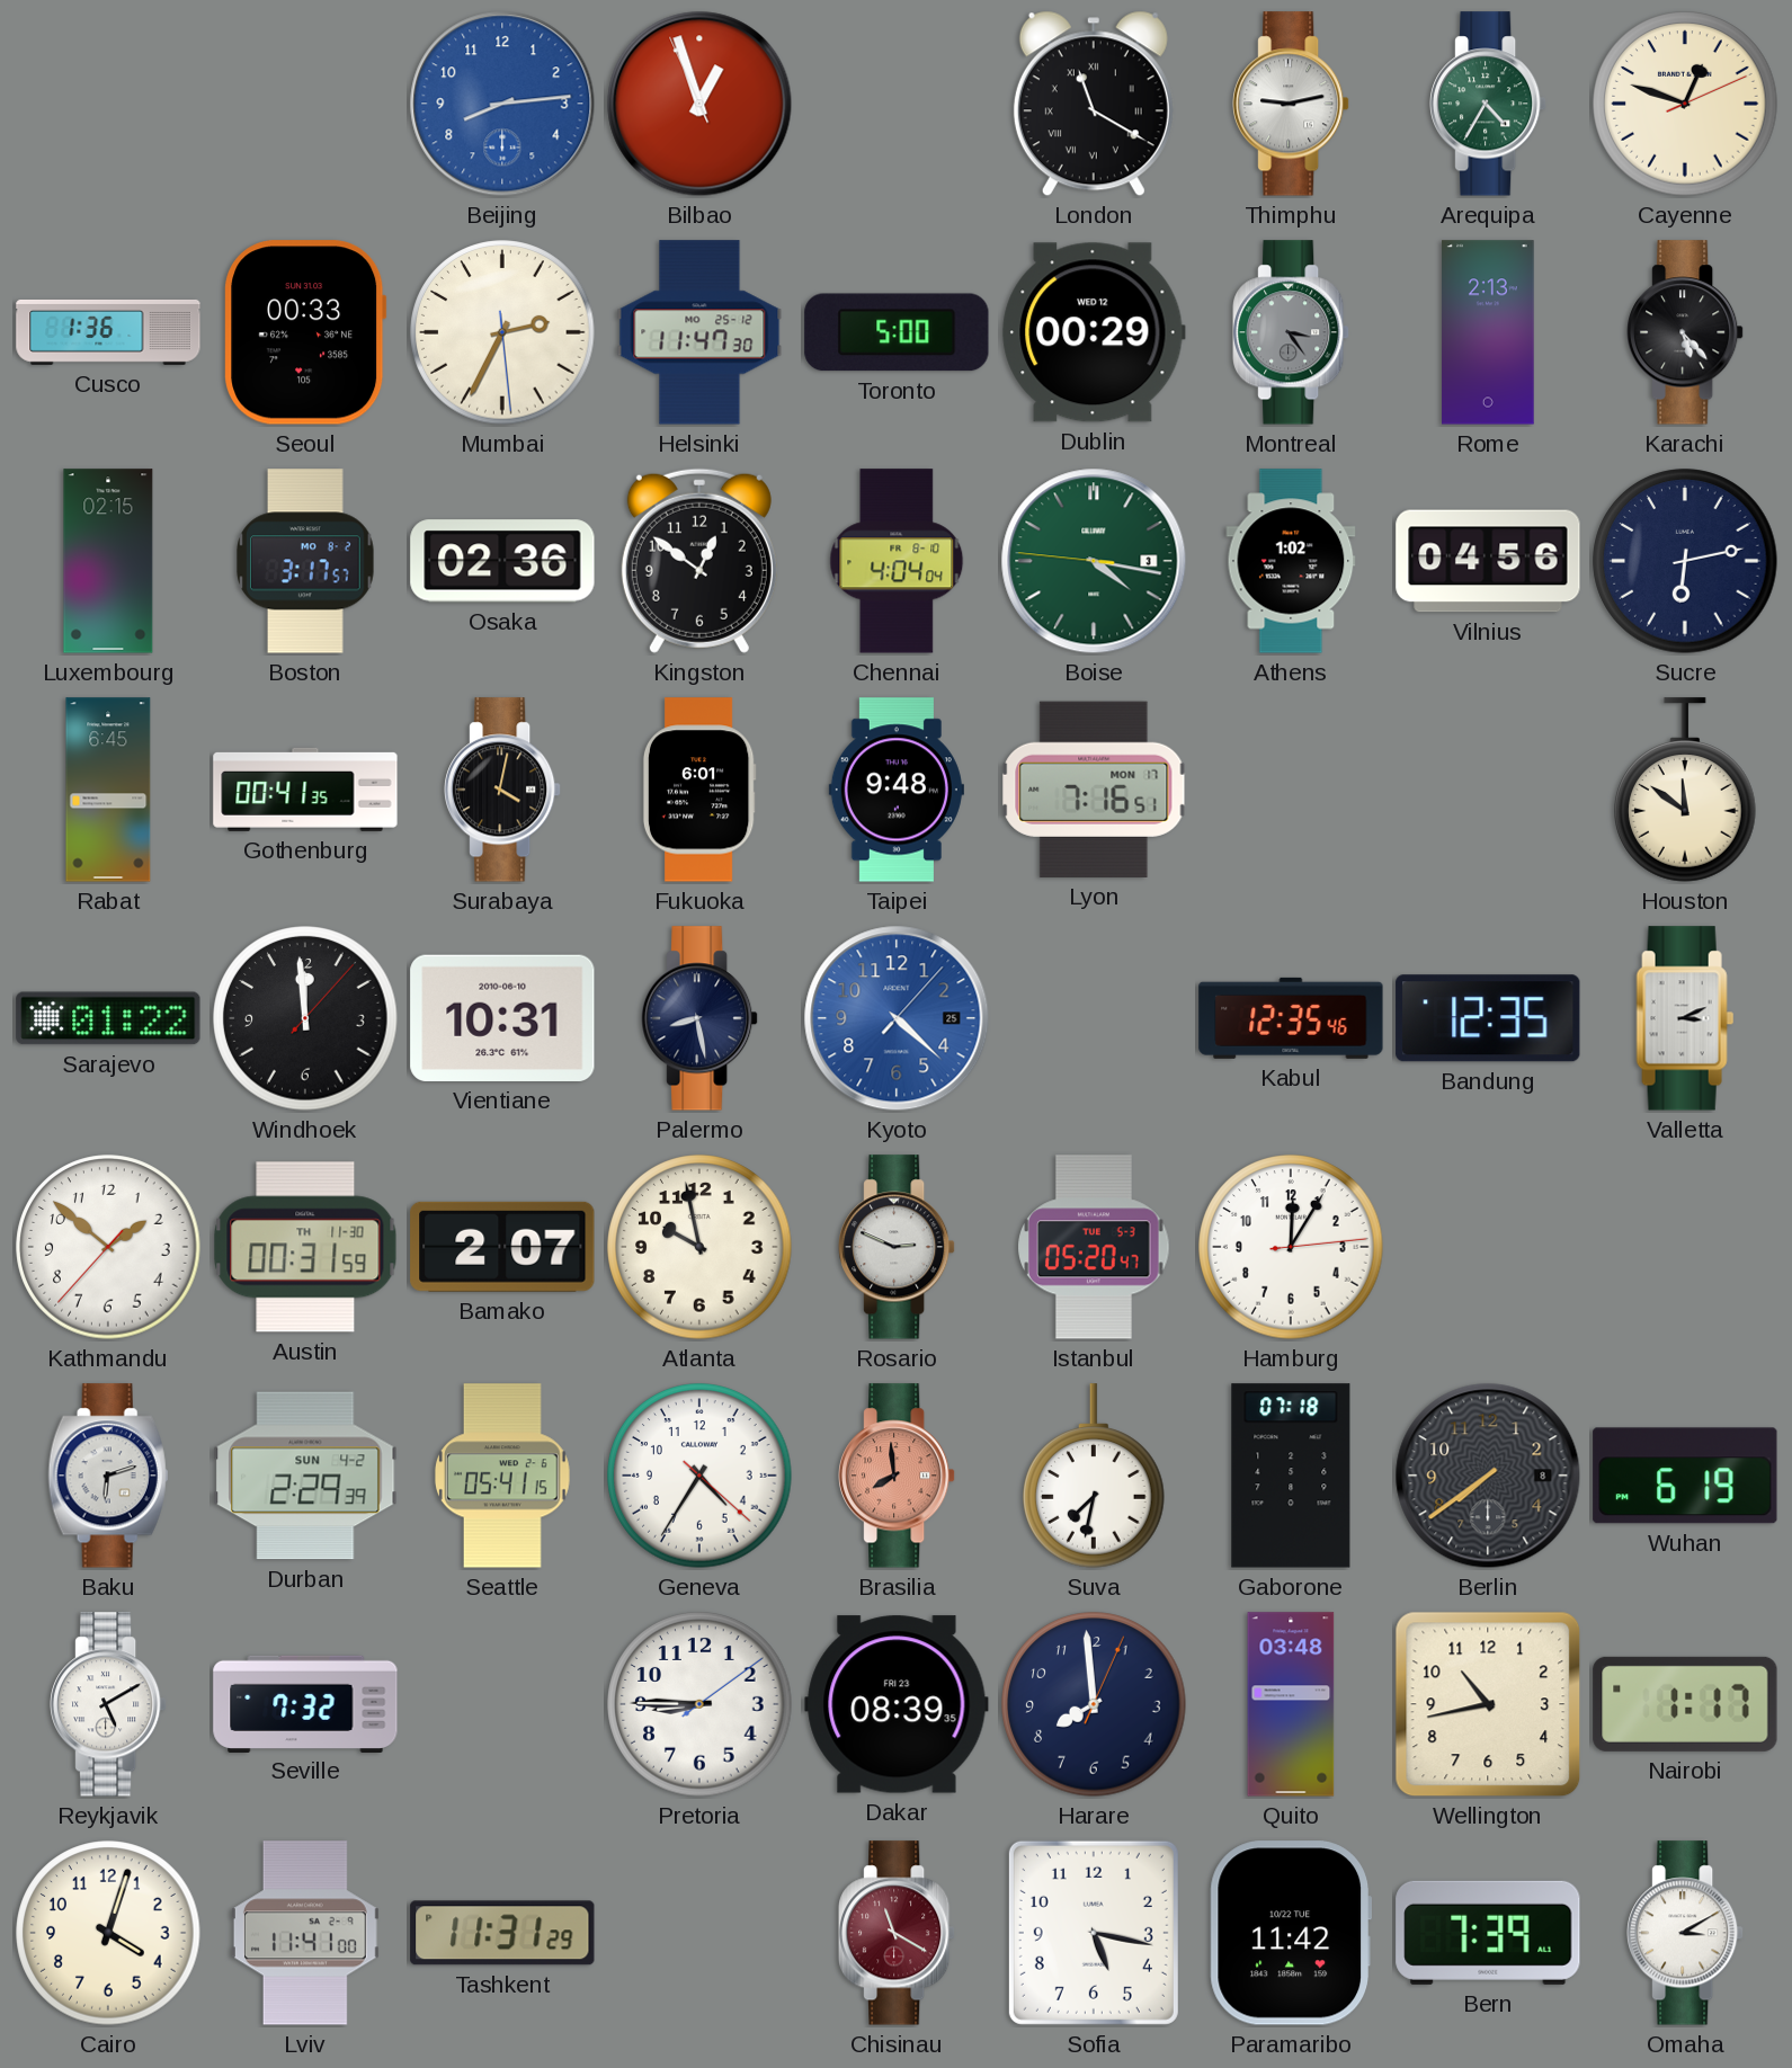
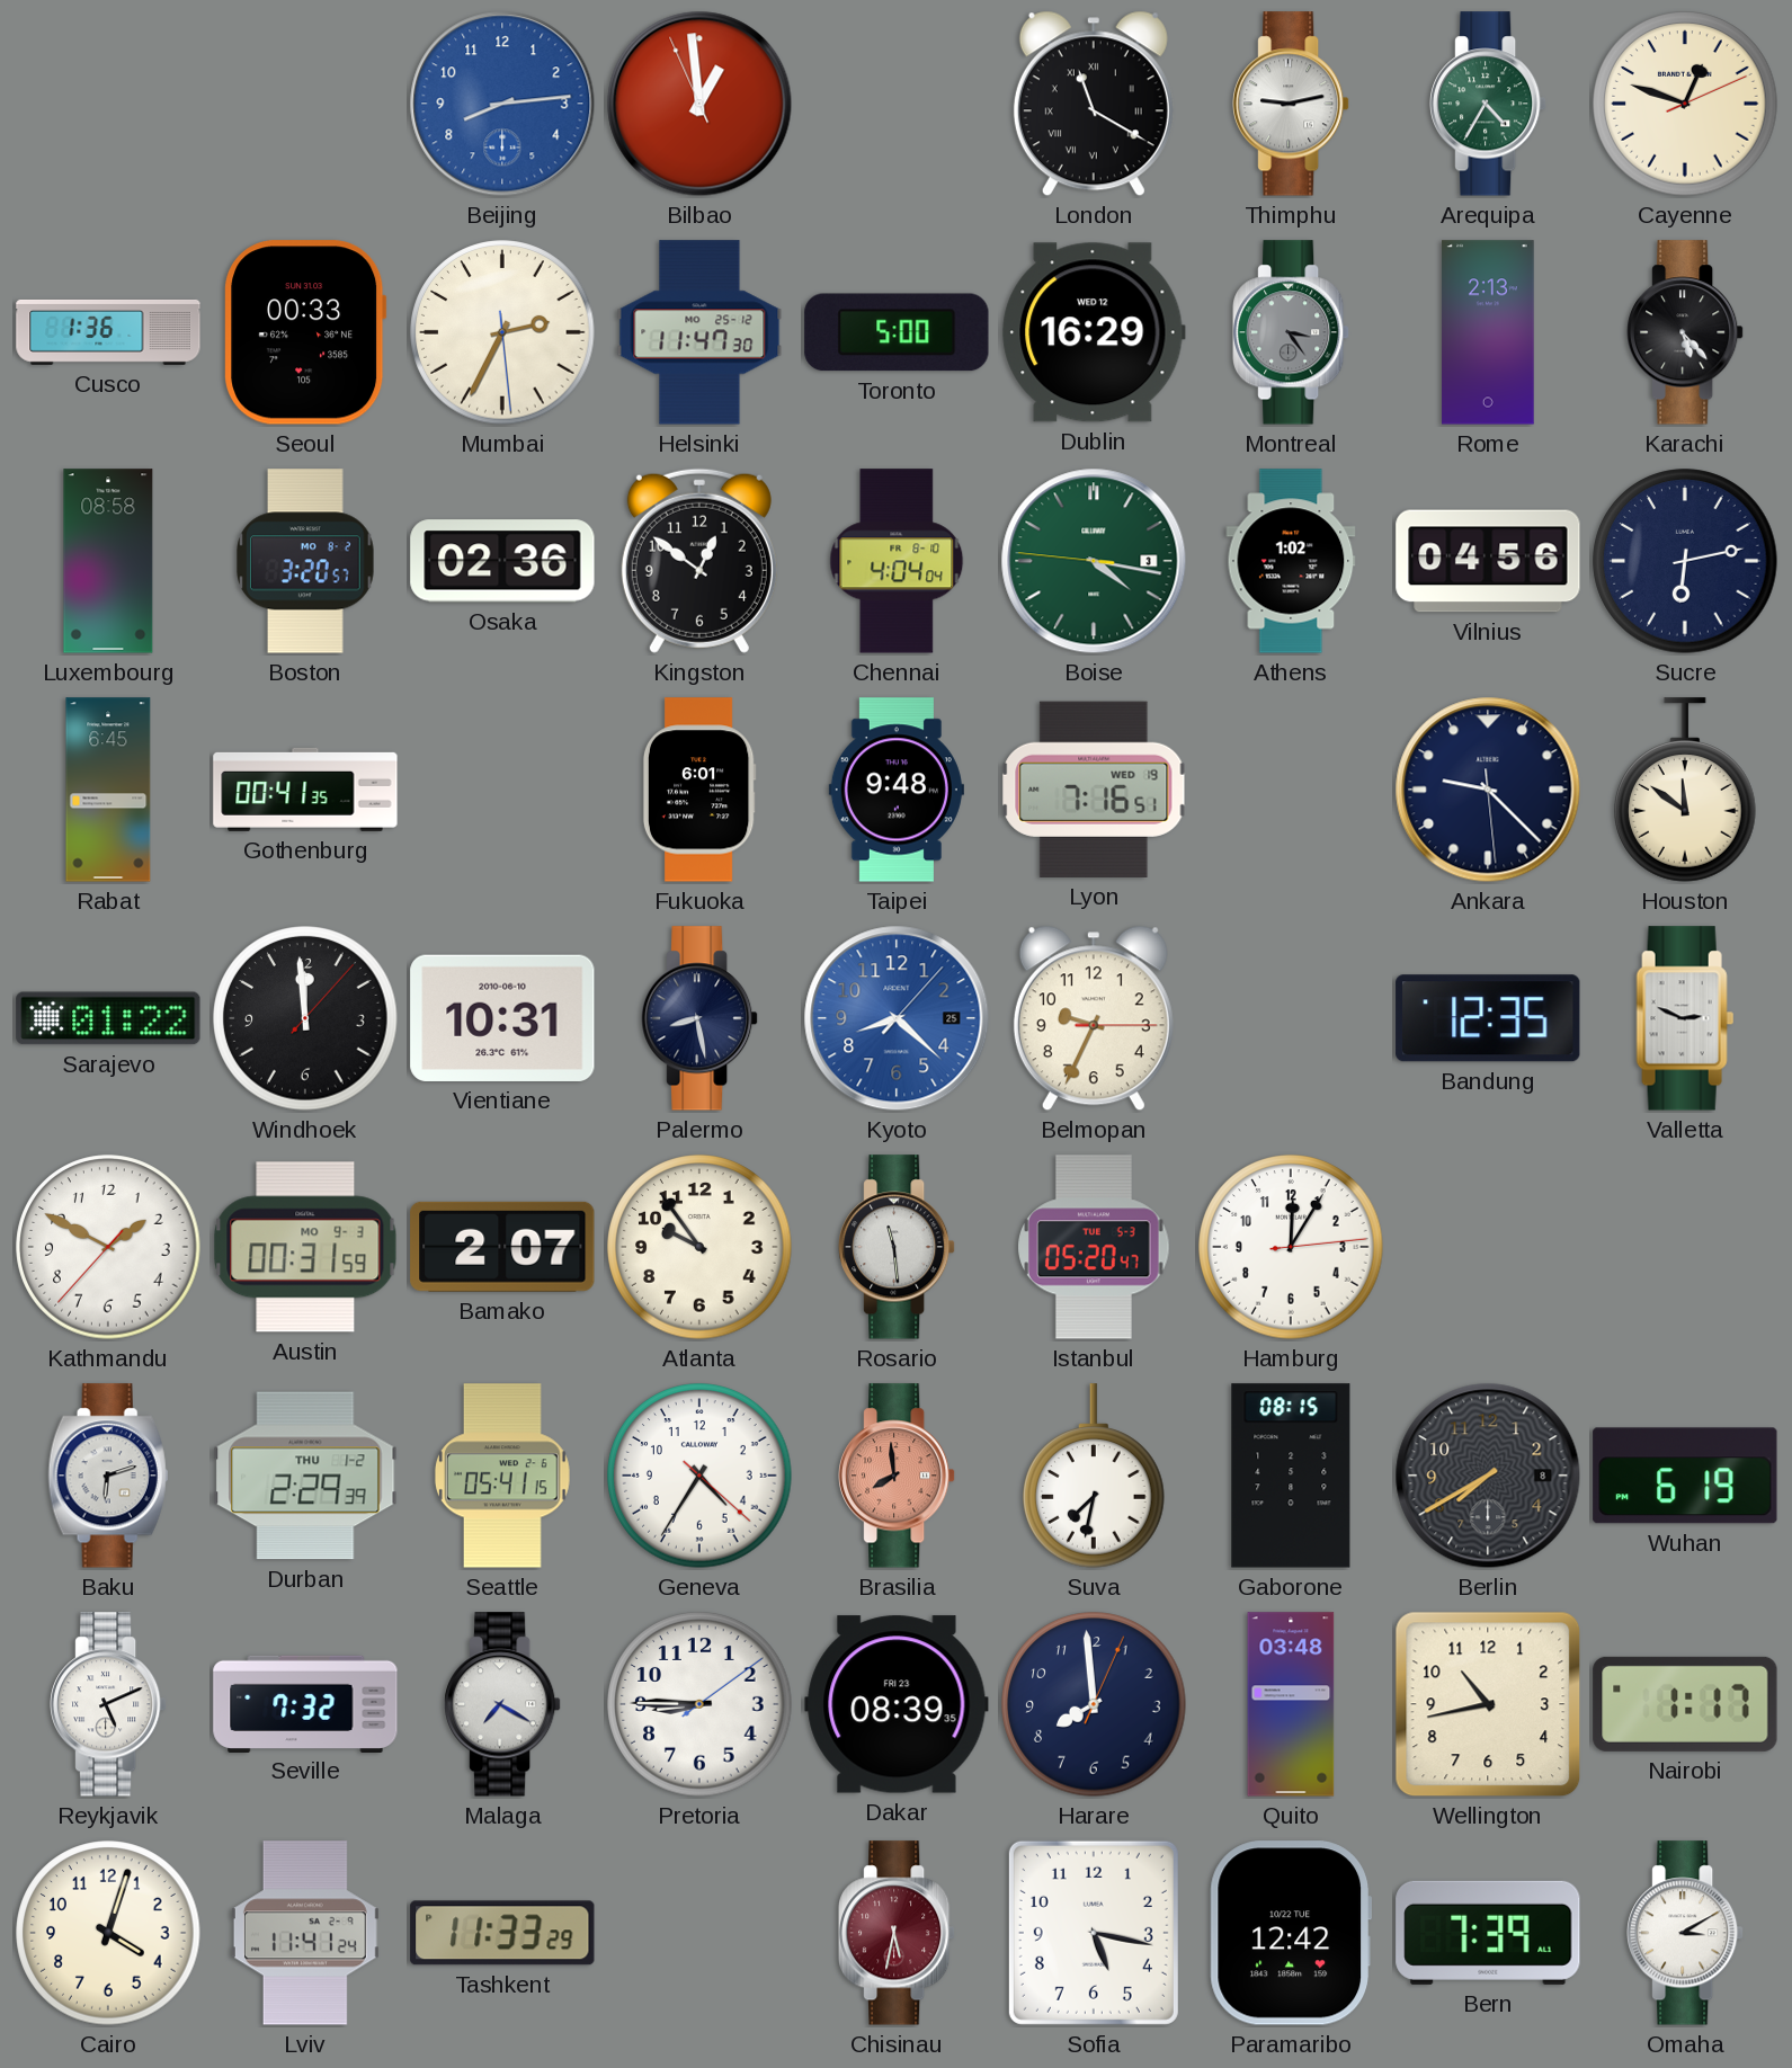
Bilbao: 12:56 -> 12:58
Dublin: 00:29 -> 16:29
Luxembourg: 02:15 -> 08:58
Boston: 3:17 -> 3:20
Surabaya: 4:02 -> none
Lyon date: MON 17 -> WED 19
Ankara: none -> 9:22
Kyoto: 4:22 -> 8:22
Belmopan: none -> 9:34
Kabul: 12:35 -> none
Valletta: 3:11 -> 2:49
Kathmandu: 1:51 -> 1:49
Austin date: TH 11-30 -> MO 9-3
Atlanta: 9:58 -> 9:54
Rosario: 2:49 -> 11:29
Durban date: SUN 4-2 -> THU 1-2
Gaborone: 07:18 -> 08:15
Berlin: 7:39 -> 7:40
Reykjavik: 5:10 -> 5:11
Malaga: none -> 7:20
Lviv: 11:41:00 -> 11:41:24
Tashkent: 11:31 -> 11:33
Chisinau: 11:20 -> 5:32
Paramaribo: 11:42 -> 12:42
